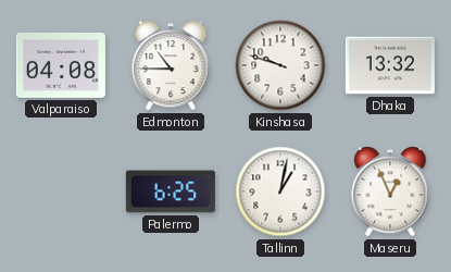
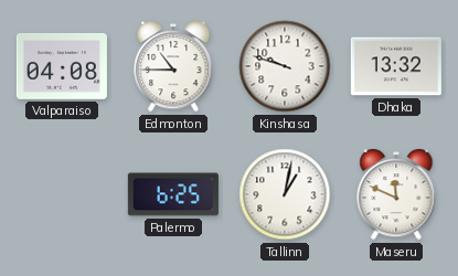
Maseru: 12:56 -> 11:49
